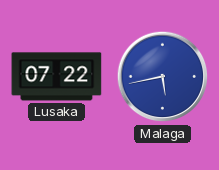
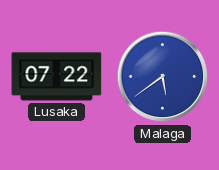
Malaga: 5:43 -> 5:39
